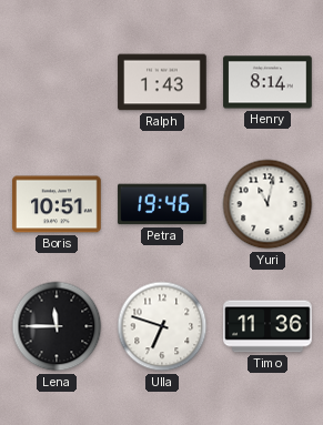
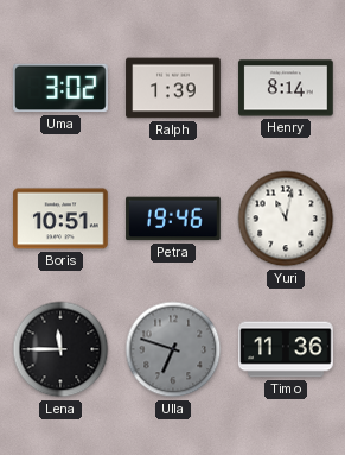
Uma: none -> 3:02
Ralph: 1:43 -> 1:39
Ulla dial: white -> grey
